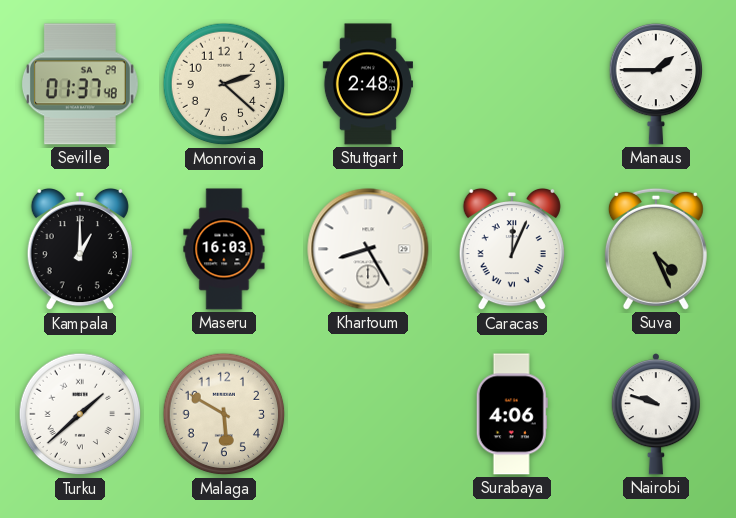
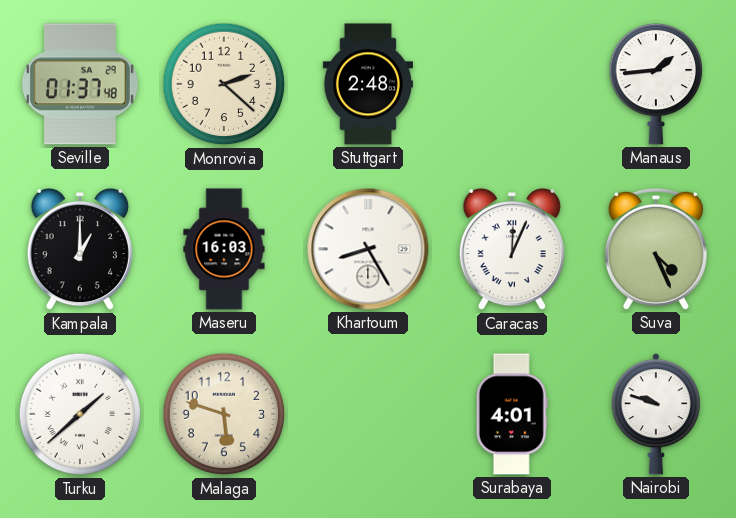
Manaus: 1:45 -> 1:44
Malaga: 5:50 -> 5:48
Surabaya: 4:06 -> 4:01
